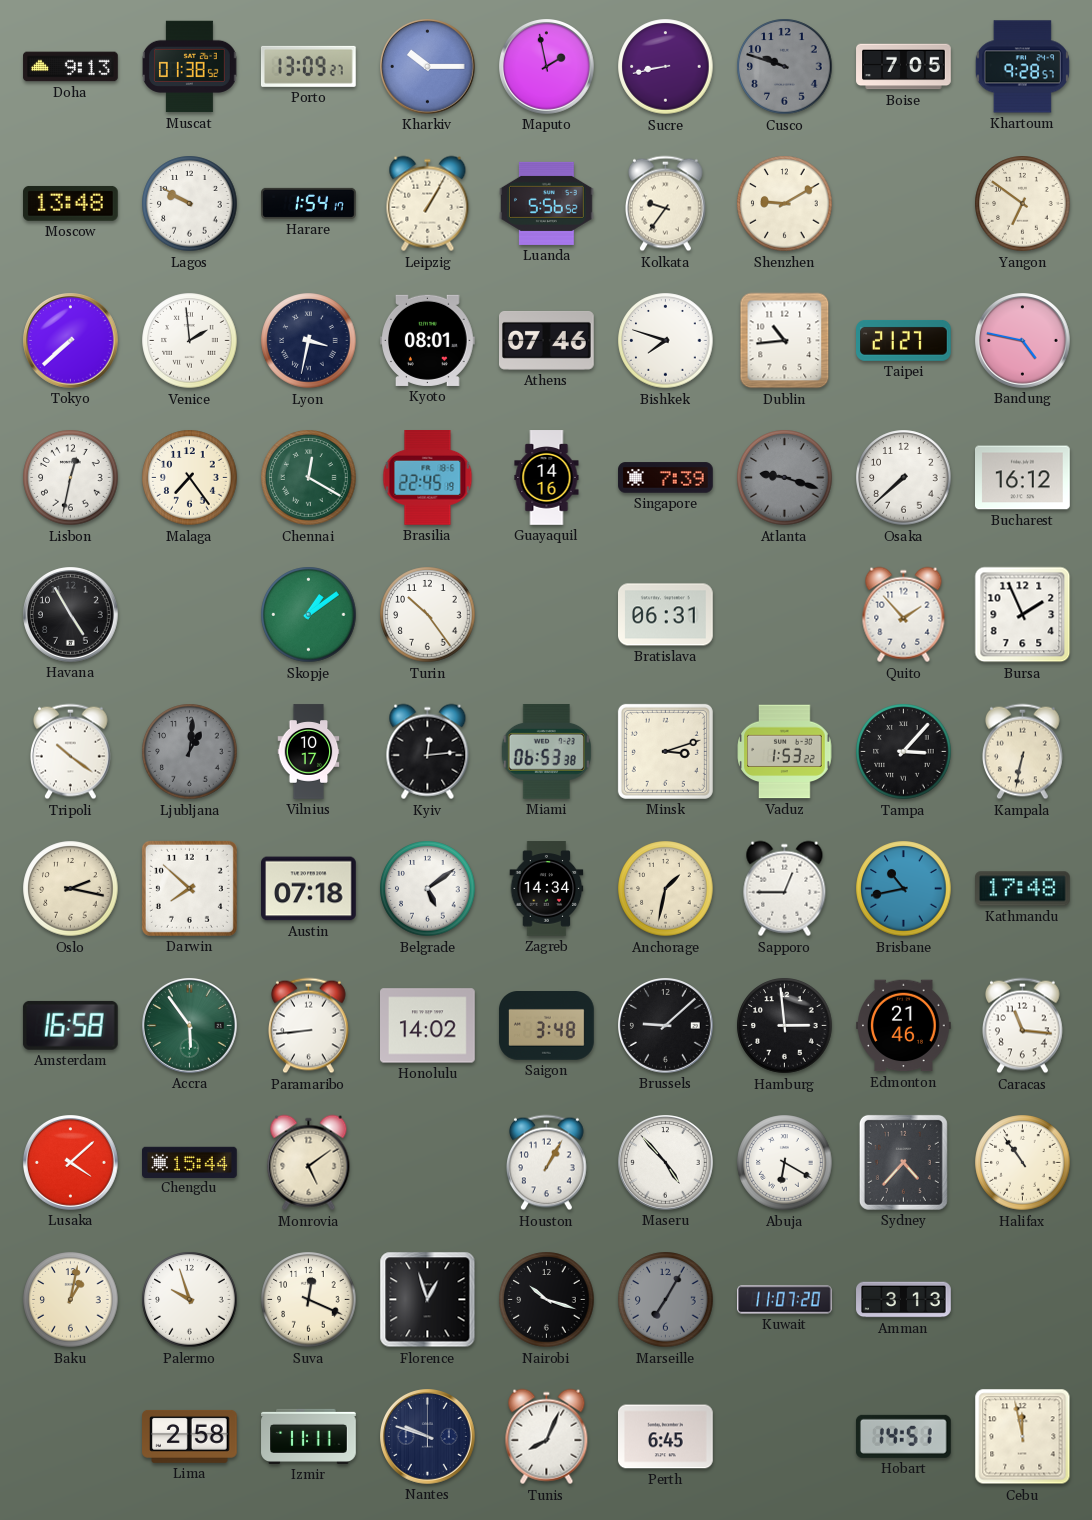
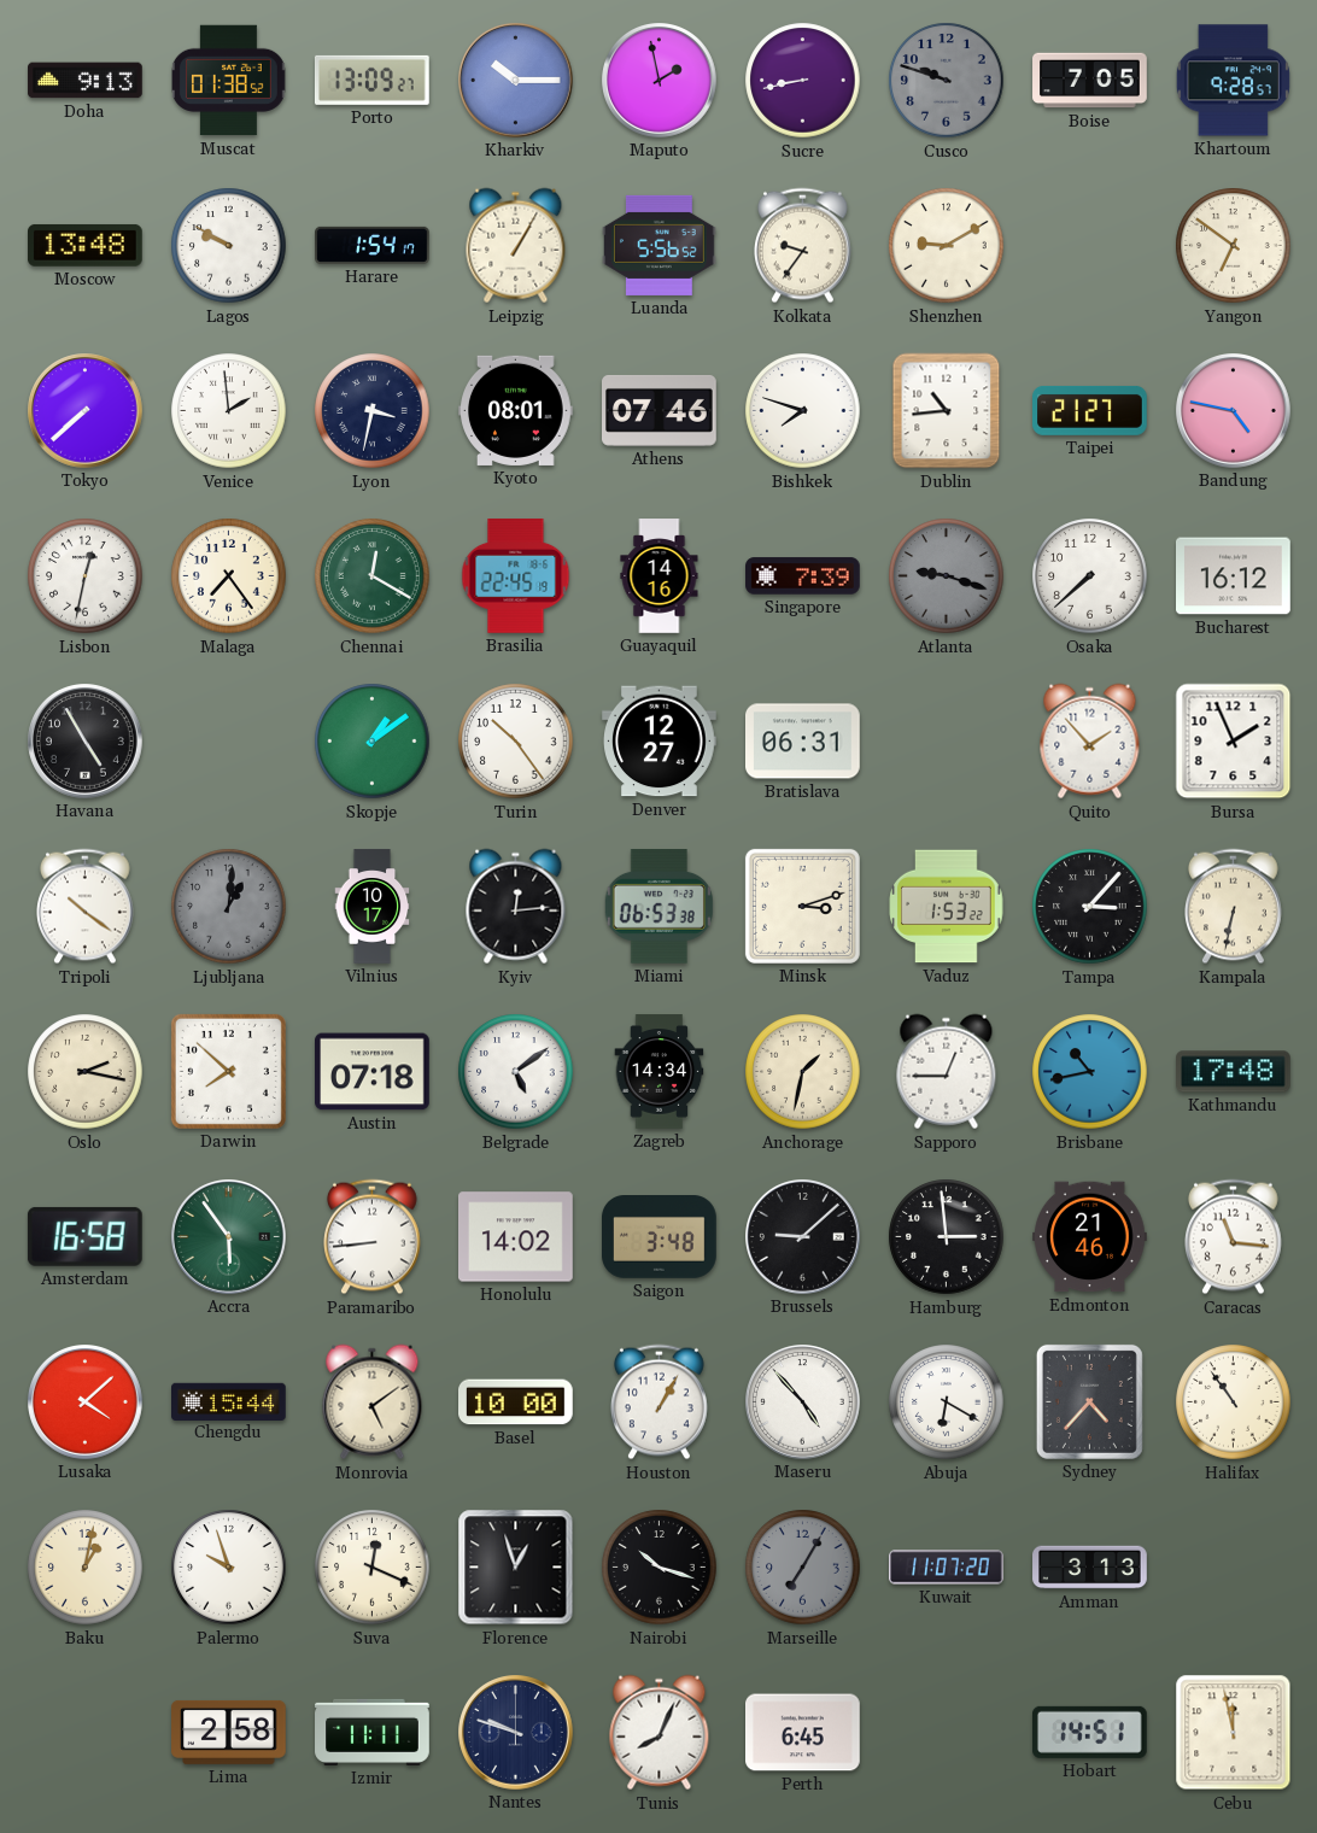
Denver: none -> 12:27
Basel: none -> 10:00
